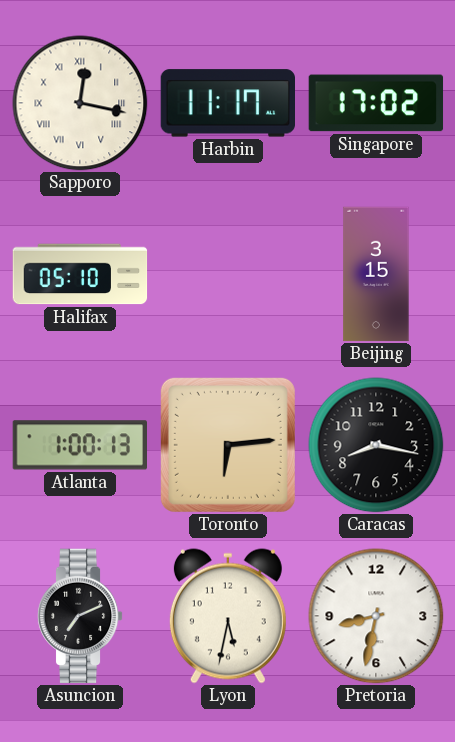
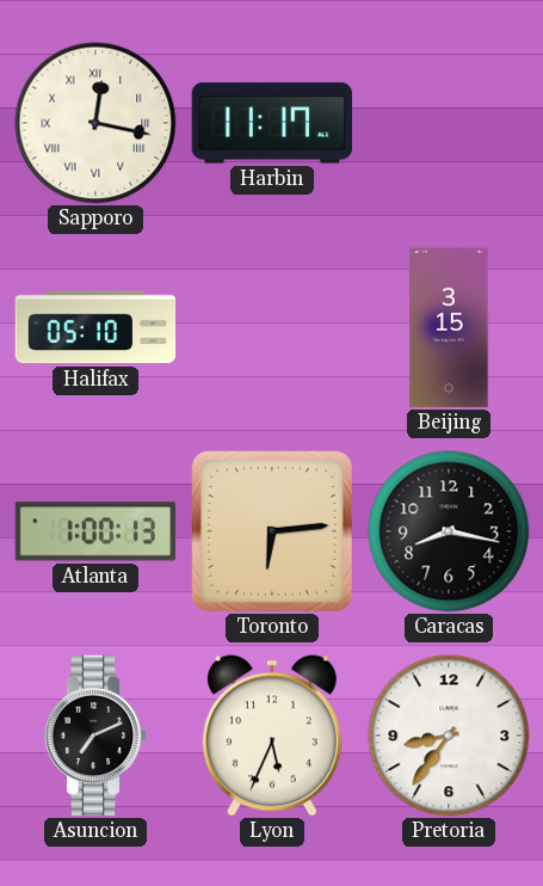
Singapore: 17:02 -> none
Lyon: 5:32 -> 5:34
Pretoria: 8:32 -> 8:36
